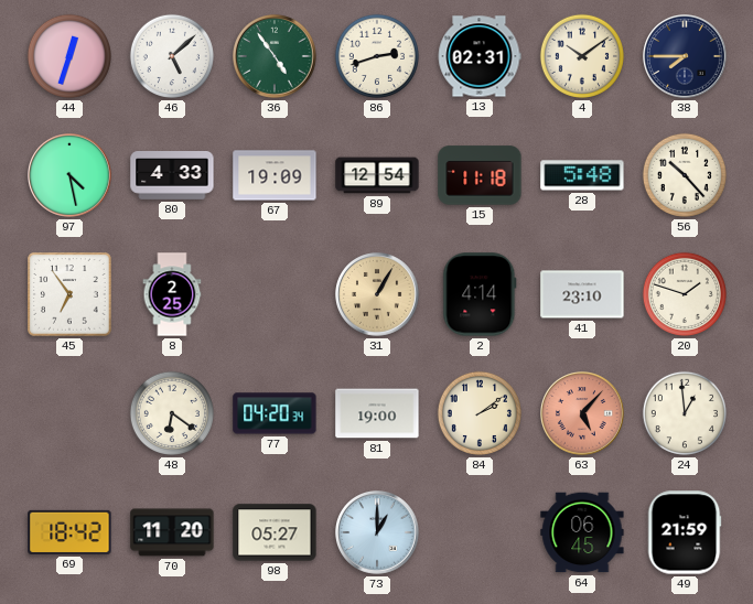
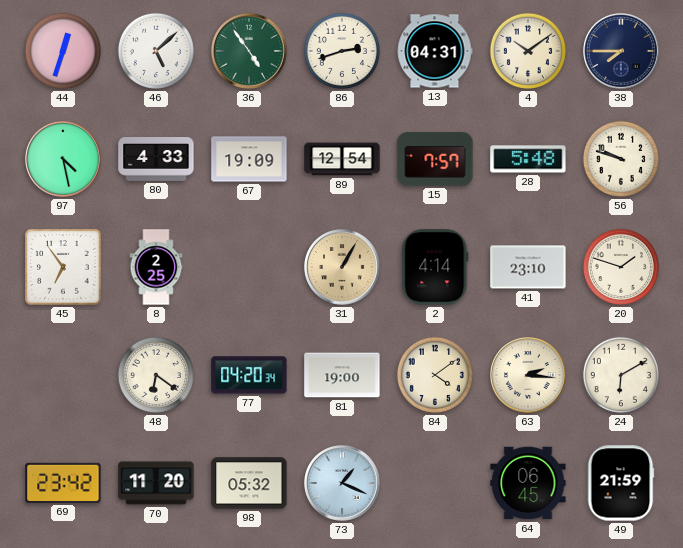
13: 02:31 -> 04:31
15: 11:18 -> 7:57
56: 10:23 -> 9:48
84: 2:09 -> 4:09
63: 5:07 -> 2:16
63 dial: salmon -> cream
24: 12:59 -> 6:10
69: 18:42 -> 23:42
98: 05:27 -> 05:32
73: 1:00 -> 1:19
